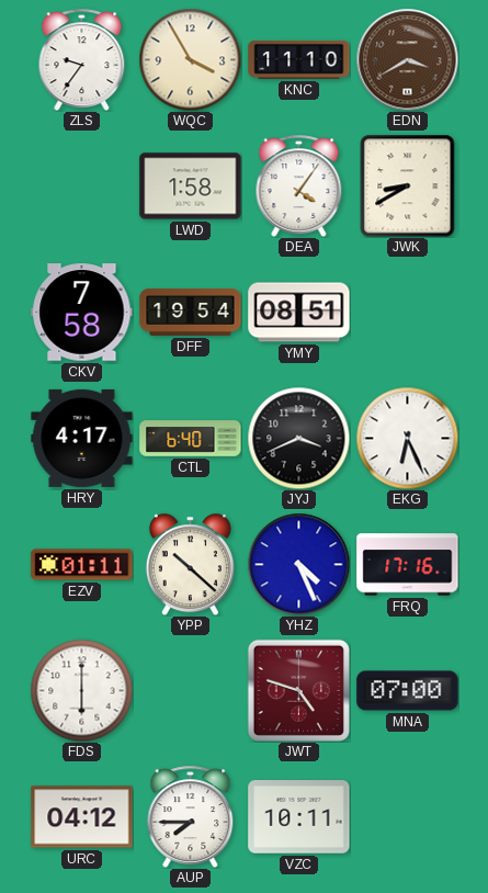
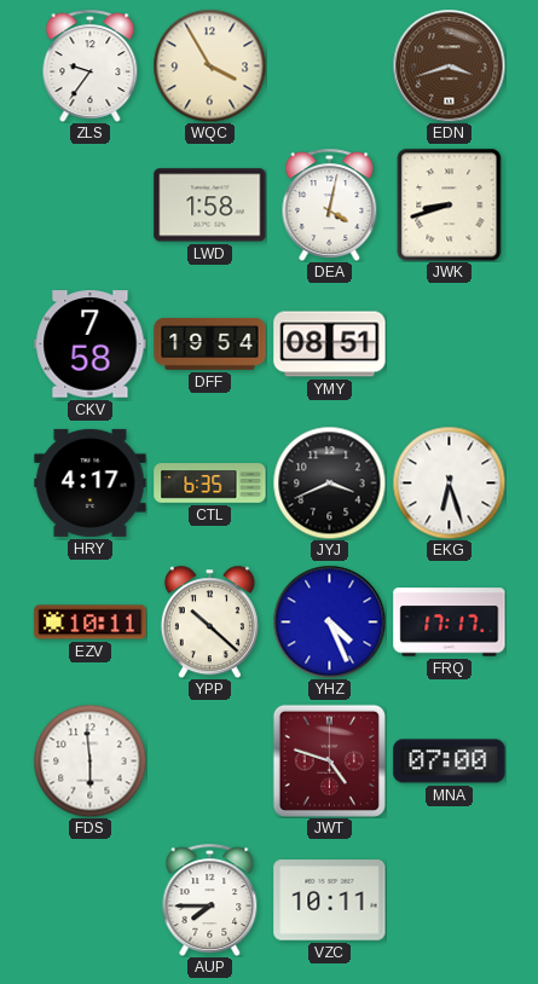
KNC: 11:10 -> none
EDN: 3:40 -> 3:42
DEA: 4:06 -> 4:02
JWK: 8:40 -> 8:42
CTL: 6:40 -> 6:35
EKG: 6:26 -> 6:27
EZV: 01:11 -> 10:11
FRQ: 17:16 -> 17:17
FDS: 6:00 -> 5:59
URC: 04:12 -> none
